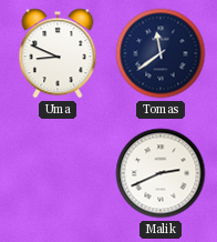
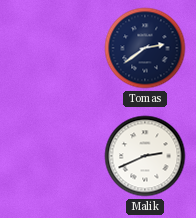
Uma: 8:49 -> none
Tomas: 11:39 -> 2:39
